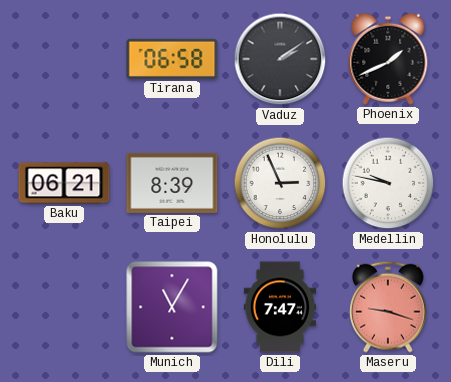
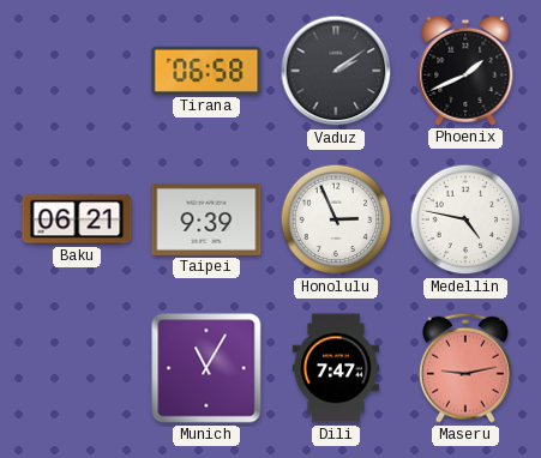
Taipei: 8:39 -> 9:39
Medellin: 9:47 -> 4:47
Maseru: 9:18 -> 9:13
